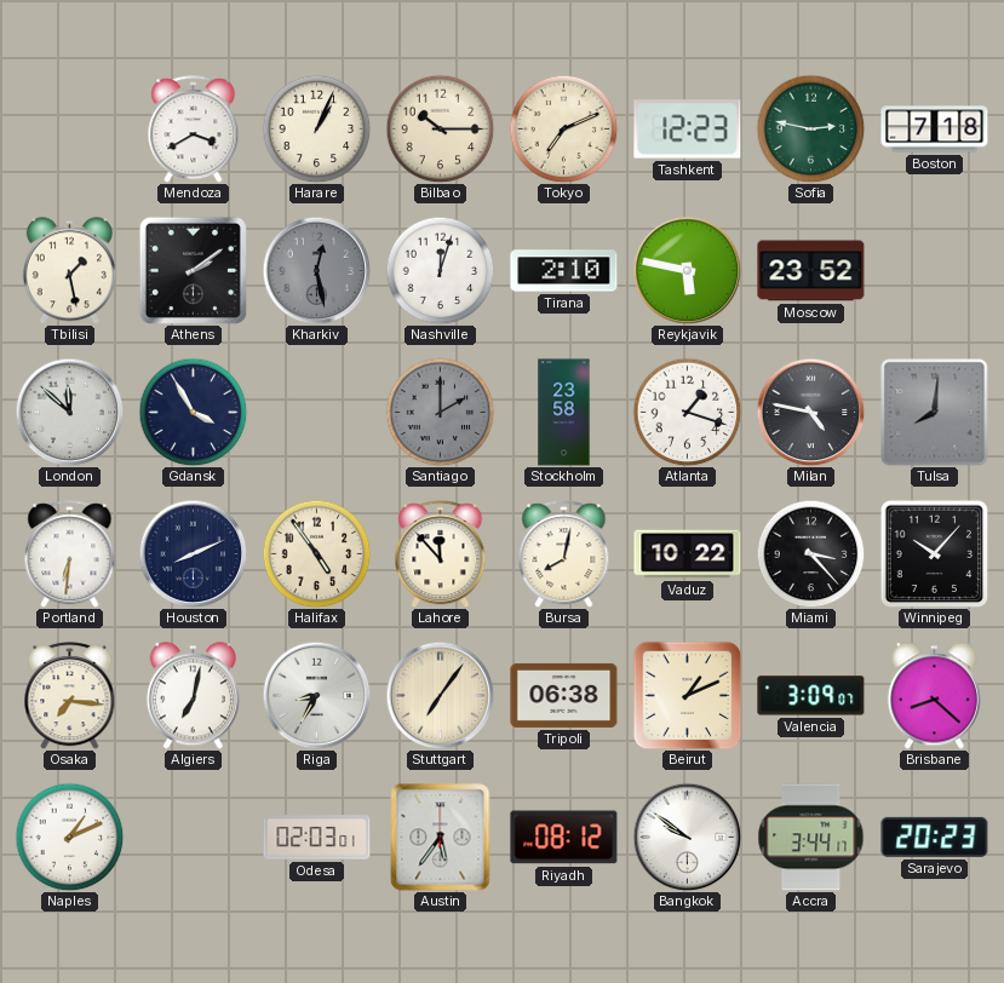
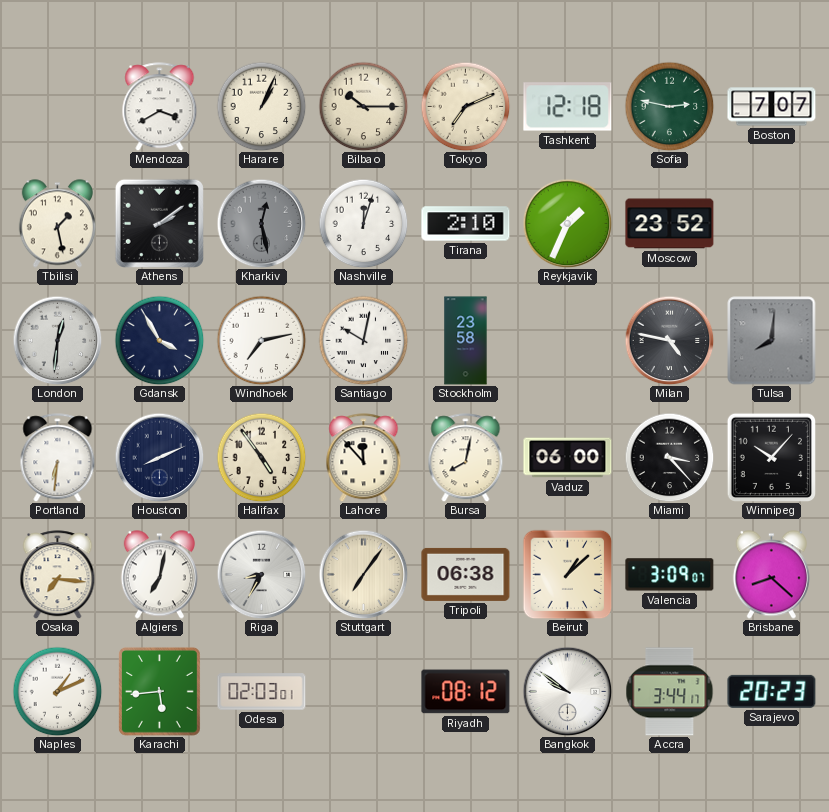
Tashkent: 12:23 -> 12:18
Boston: 7:18 -> 7:07
Reykjavik: 5:47 -> 1:34
London: 11:52 -> 12:31
Windhoek: none -> 7:13
Santiago: 2:00 -> 10:02
Santiago dial: grey -> white
Atlanta: 1:18 -> none
Vaduz: 10:22 -> 06:00
Beirut: 1:11 -> 1:08
Karachi: none -> 5:44
Austin: 5:36 -> none
